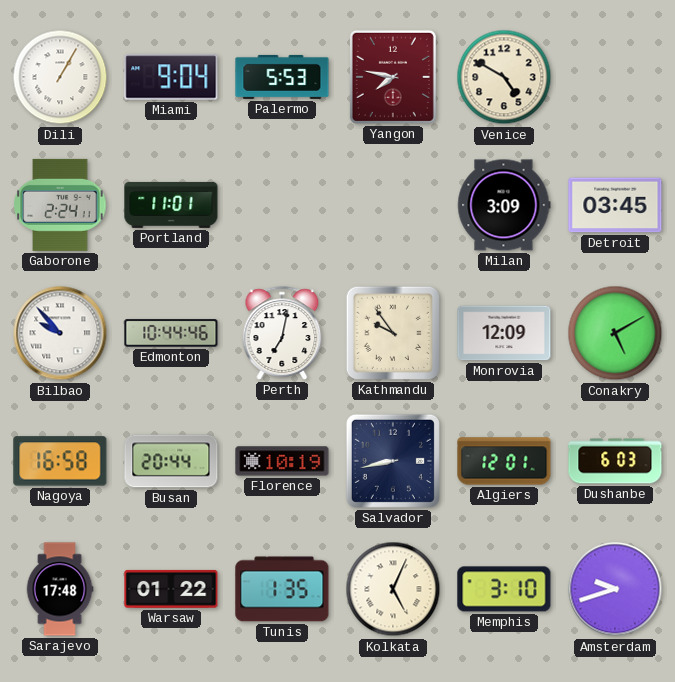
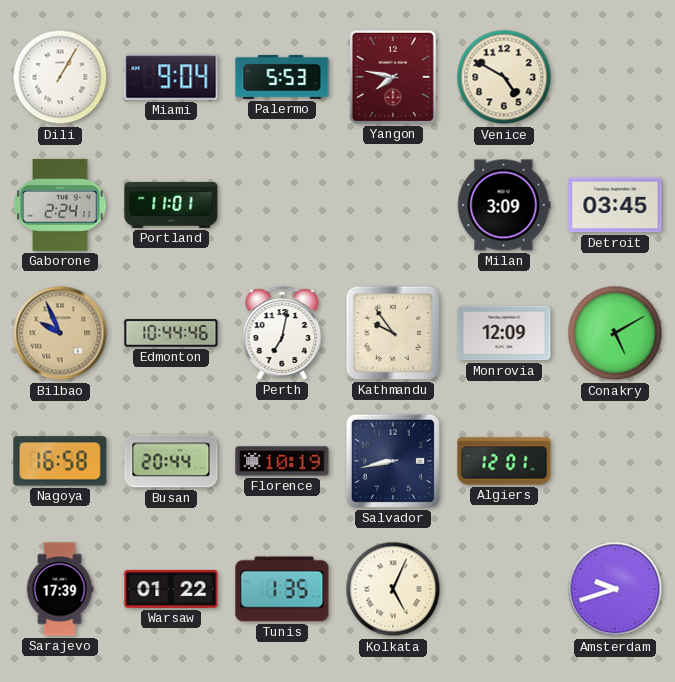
Bilbao: 9:53 -> 9:56
Bilbao dial: white -> champagne
Dushanbe: 6:03 -> none
Sarajevo: 17:48 -> 17:39
Memphis: 3:10 -> none
